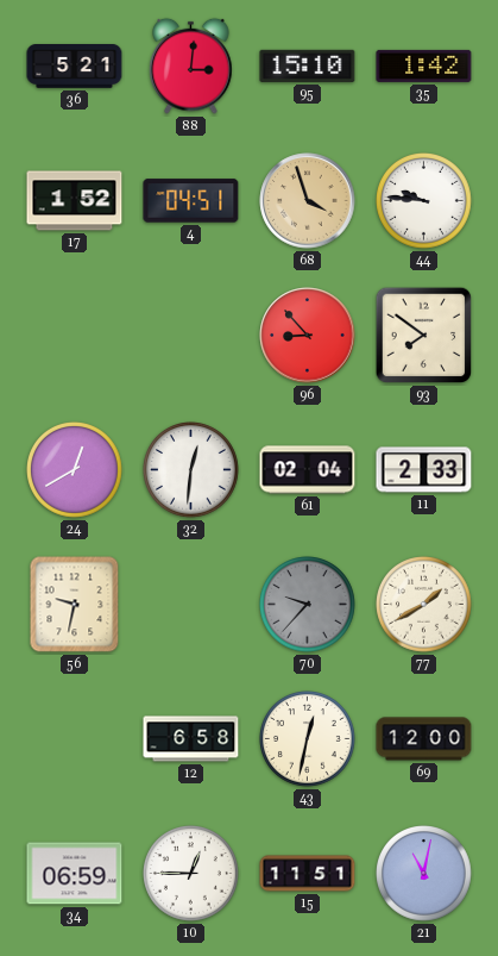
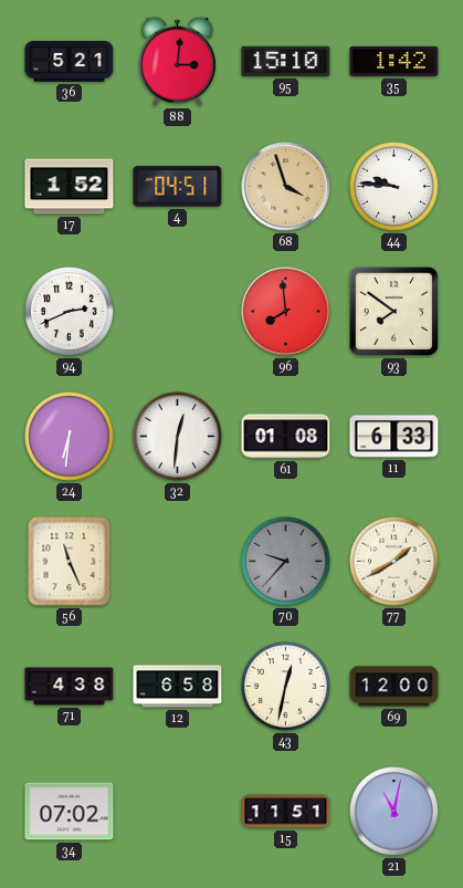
94: none -> 2:41
96: 8:53 -> 7:59
24: 12:40 -> 6:31
61: 02:04 -> 01:08
11: 2:33 -> 6:33
56: 9:32 -> 11:26
71: none -> 4:38
34: 06:59 -> 07:02
10: 12:45 -> none
